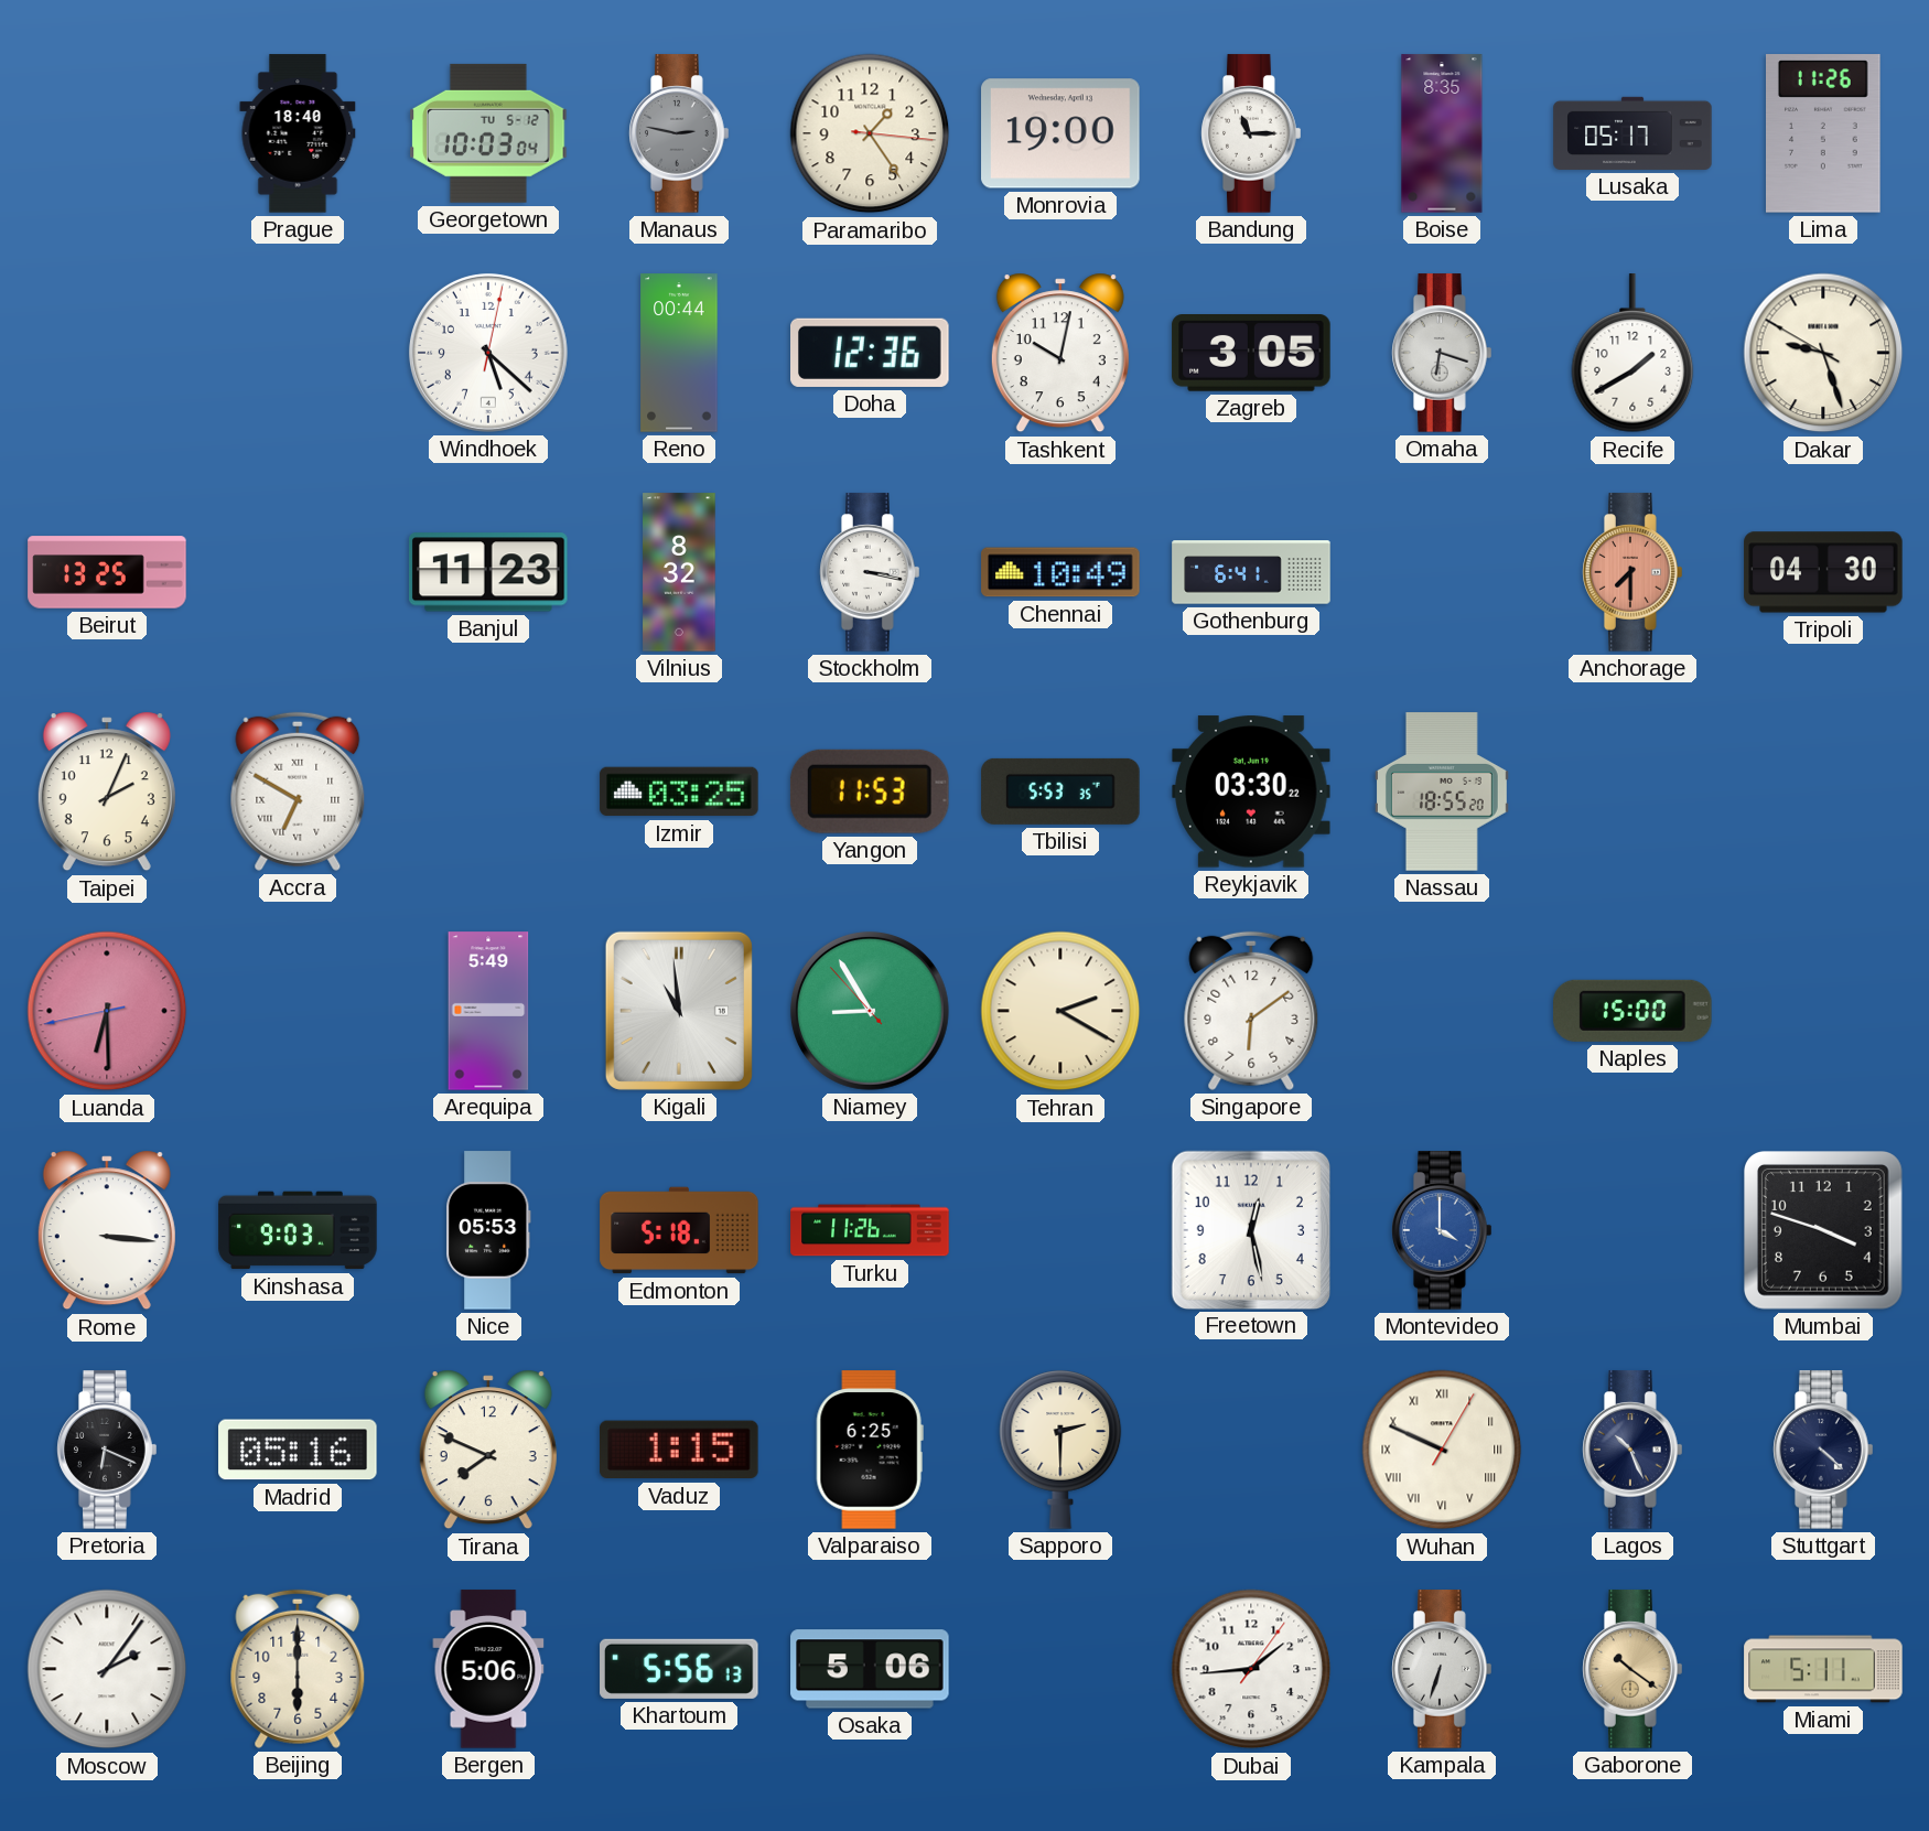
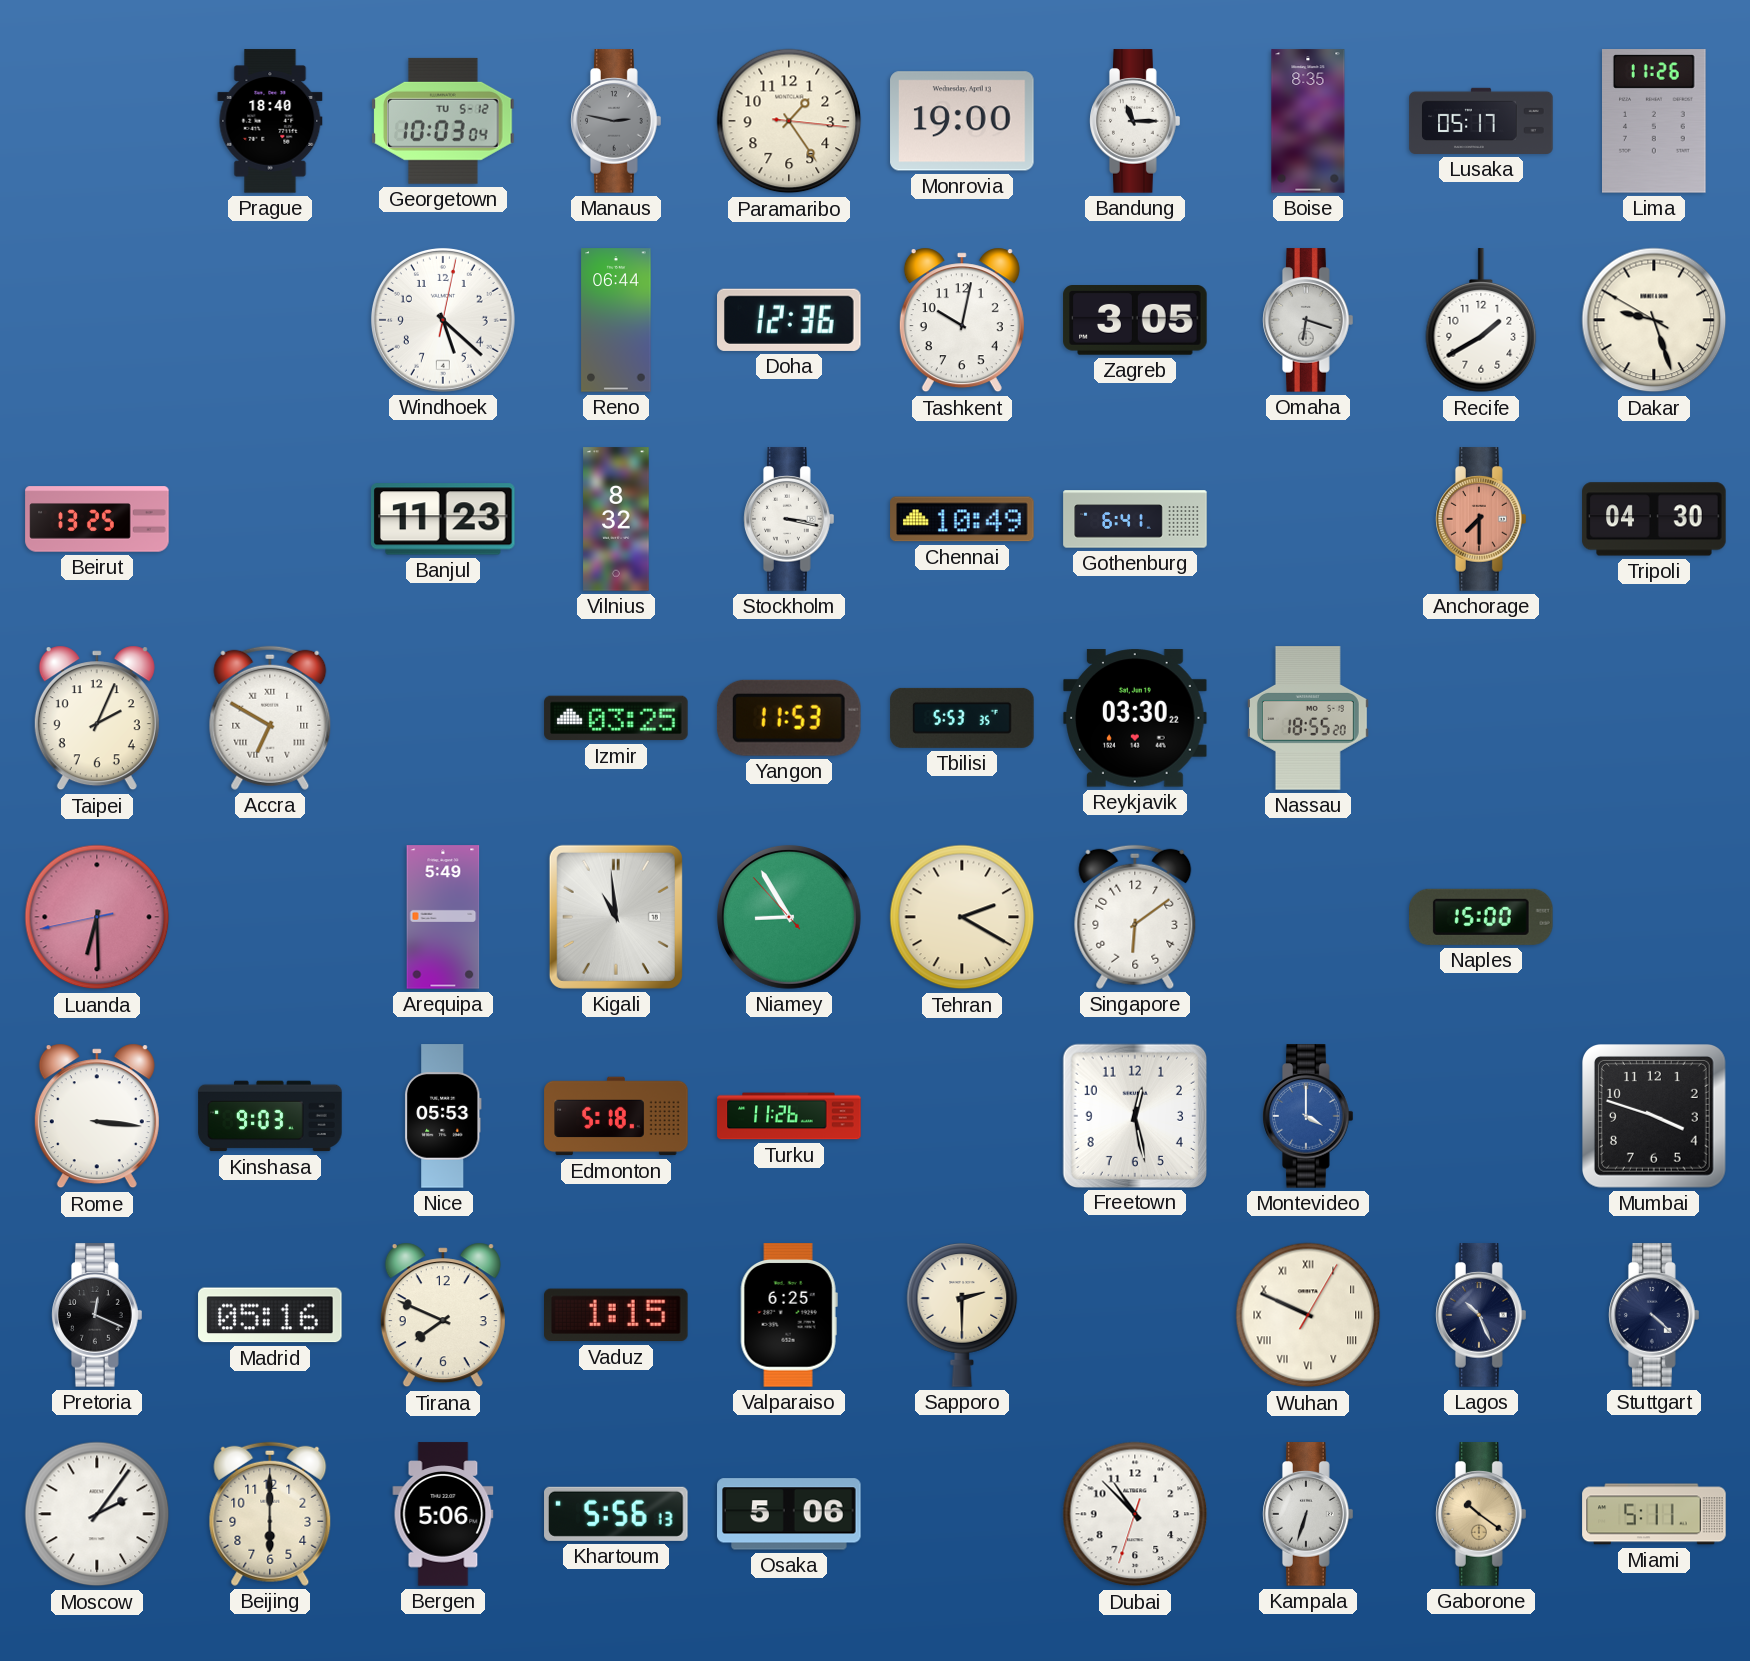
Reno: 00:44 -> 06:44
Pretoria: 6:19 -> 12:19
Dubai: 1:44 -> 10:52
